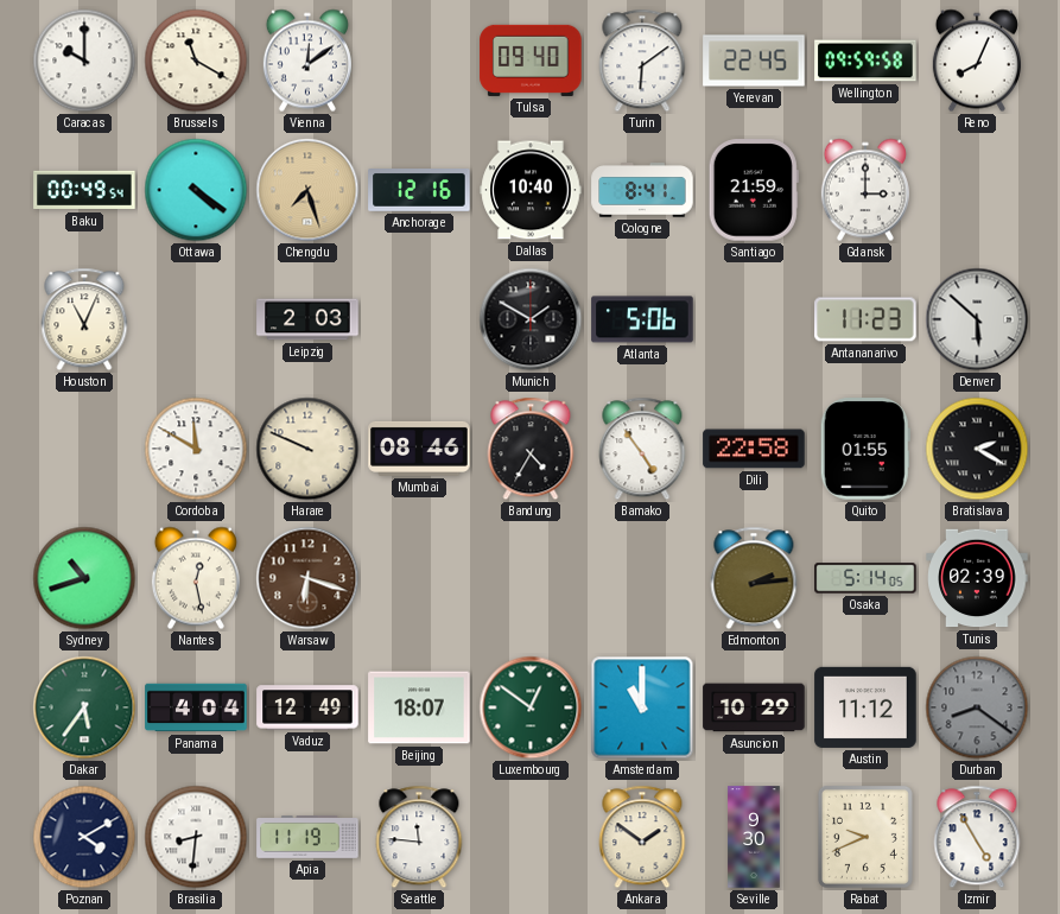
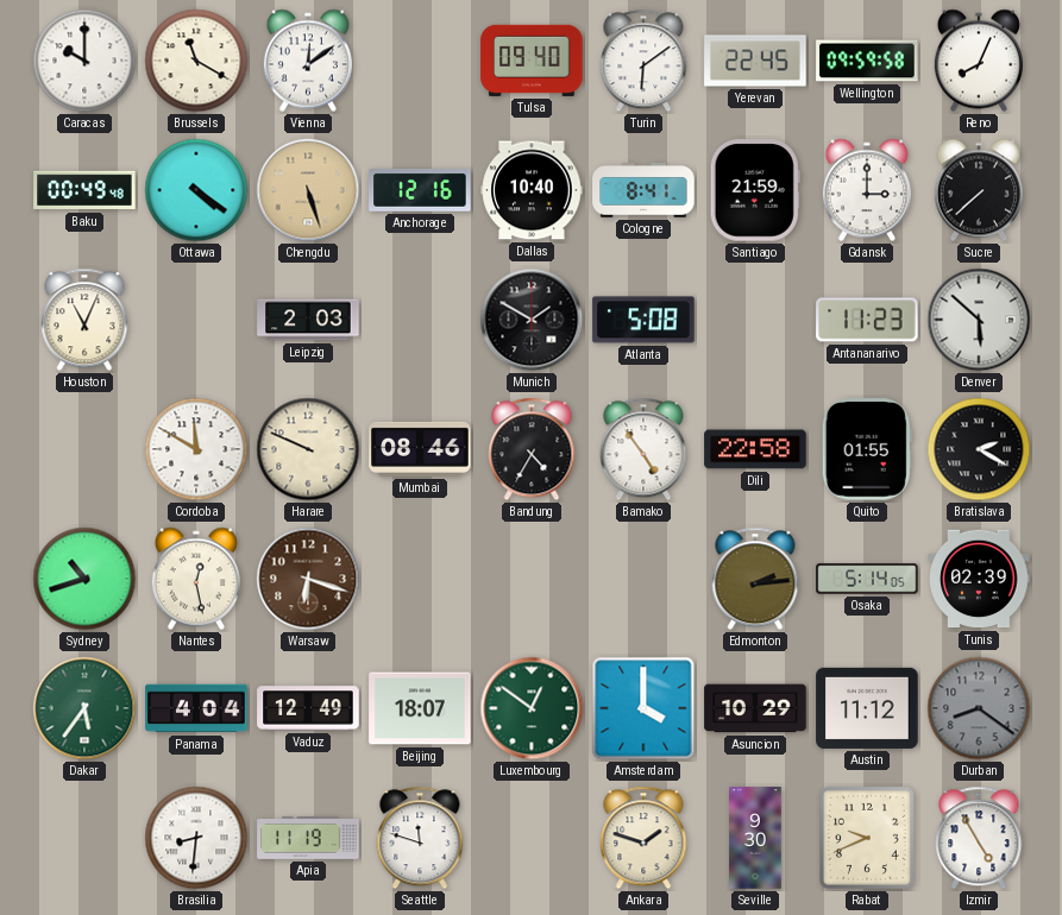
Baku: 00:49:54 -> 00:49:48
Chengdu: 7:27 -> 5:27
Sucre: none -> 7:38
Atlanta: 5:06 -> 5:08
Amsterdam: 11:00 -> 4:00
Poznan: 4:10 -> none
Seattle: 11:46 -> 11:48
Ankara: 1:51 -> 1:48
